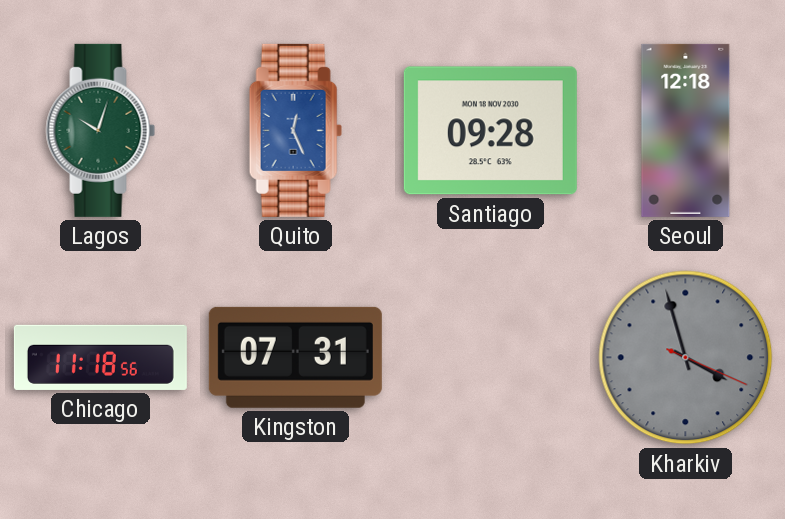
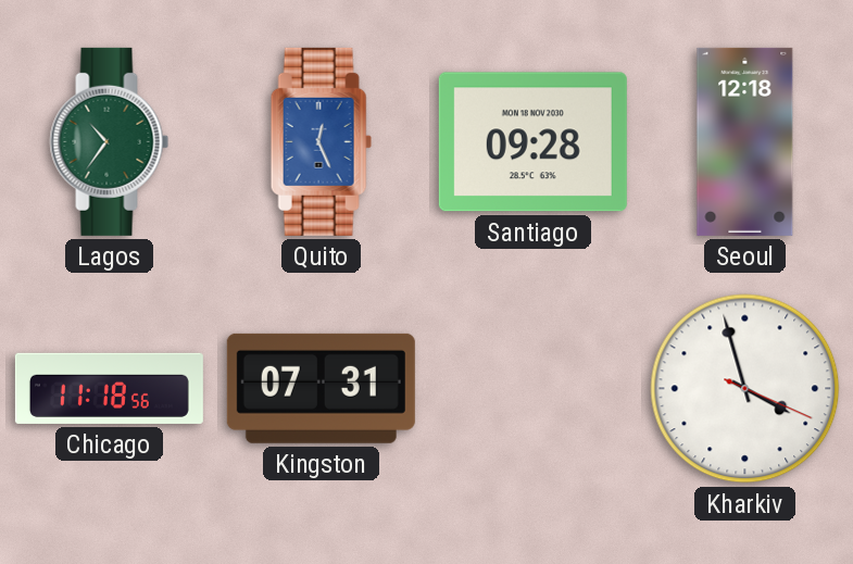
Lagos: 10:03 -> 10:36
Kharkiv dial: grey -> white
